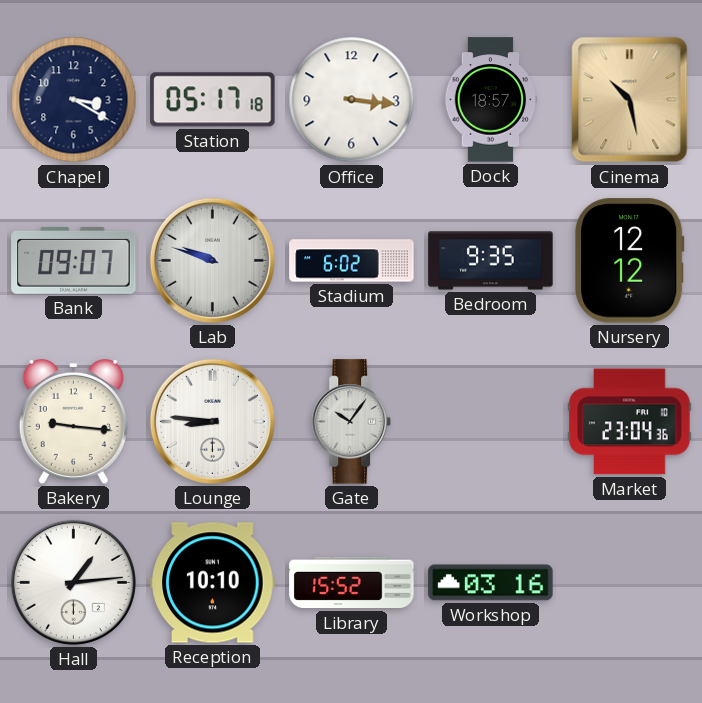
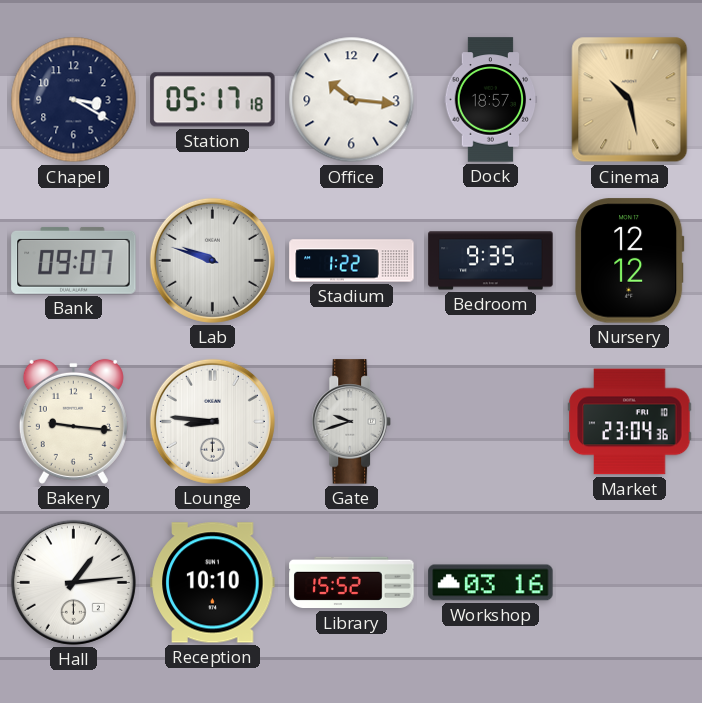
Office: 3:16 -> 10:16
Stadium: 6:02 -> 1:22
Gate: 10:06 -> 9:42
